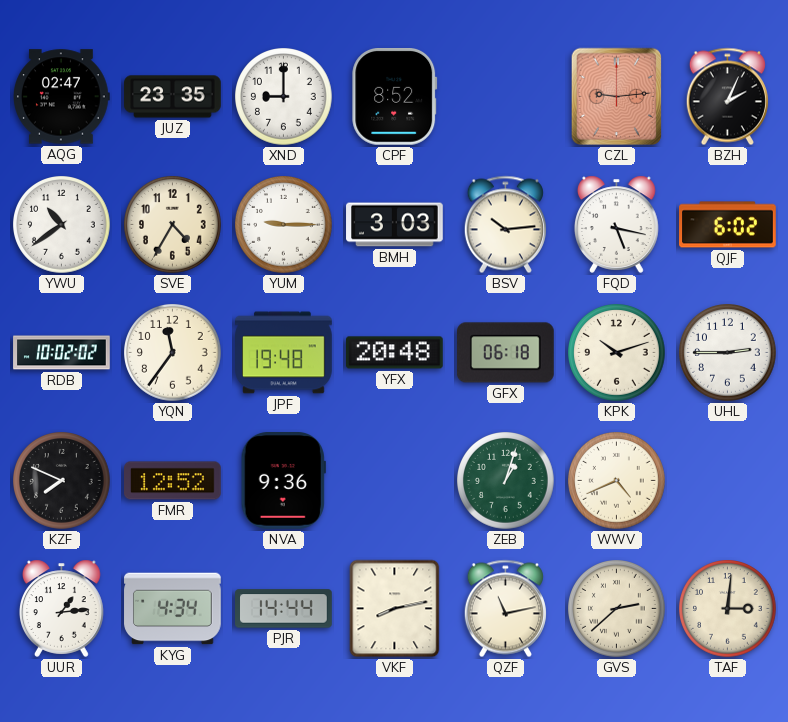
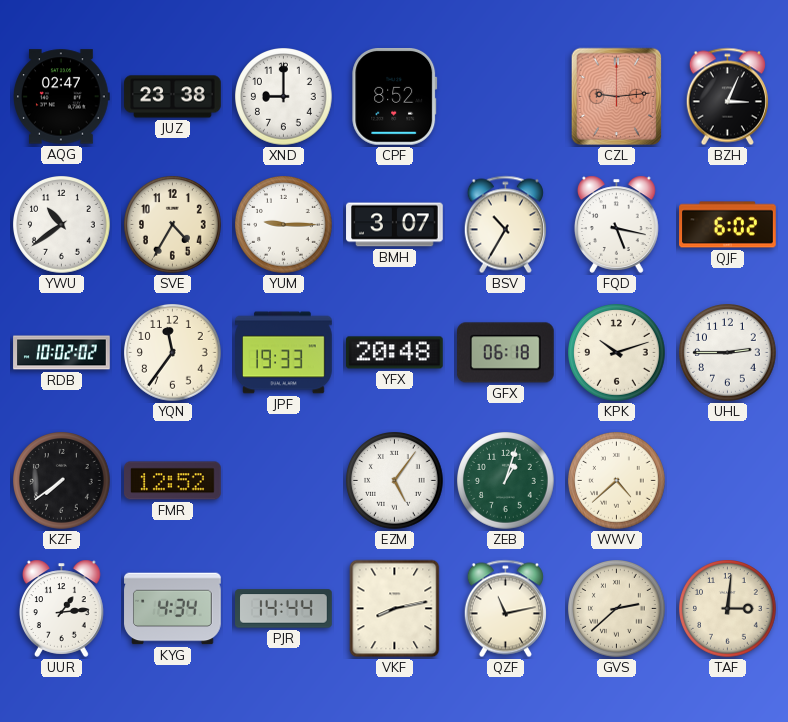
JUZ: 23:35 -> 23:38
BZH: 2:04 -> 3:04
BMH: 3:03 -> 3:07
BSV: 10:14 -> 10:35
JPF: 19:48 -> 19:33
KZF: 7:49 -> 7:39
NVA: 9:36 -> none
EZM: none -> 5:06
WWV: 4:41 -> 4:38
